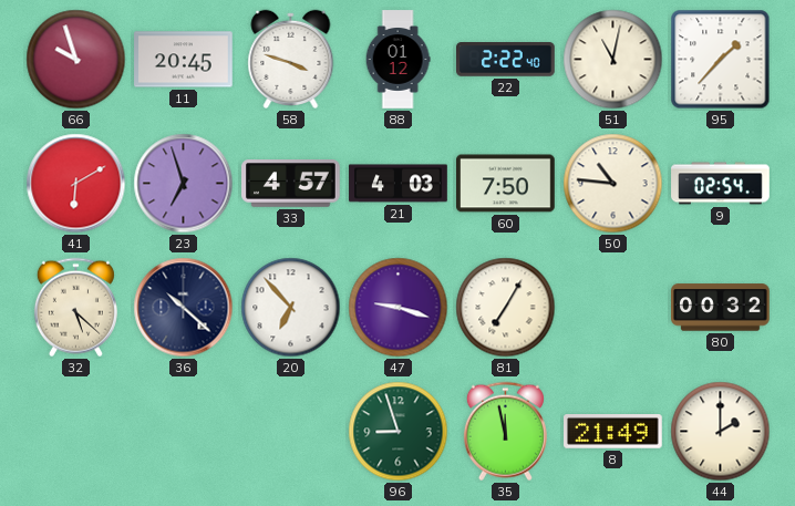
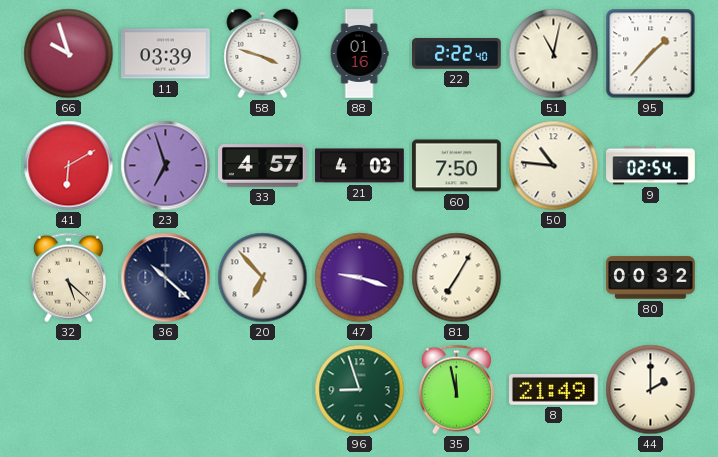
11: 20:45 -> 03:39
88: 01:12 -> 01:16
